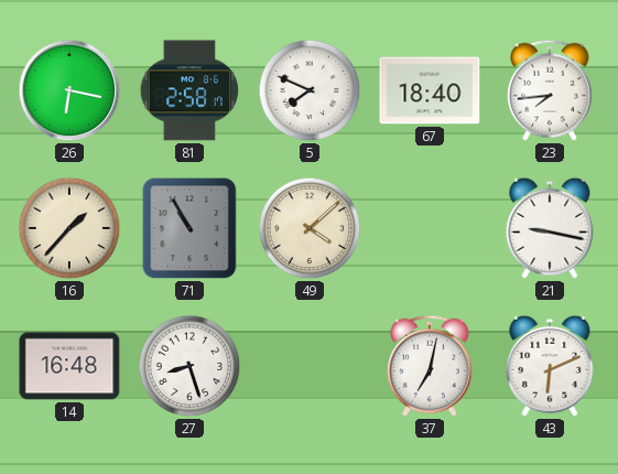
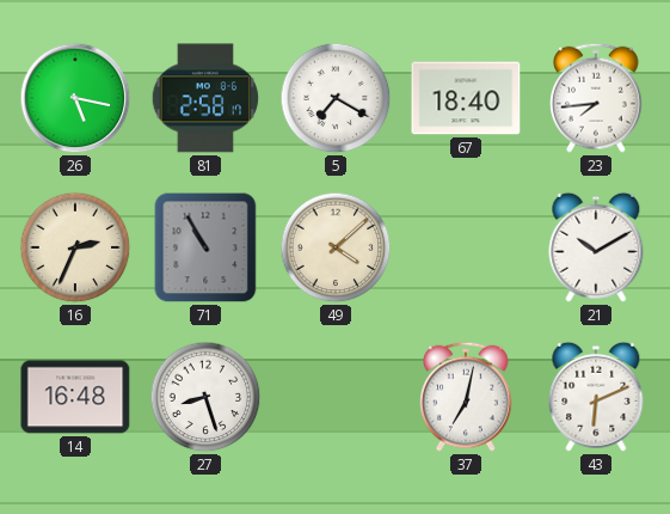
26: 6:17 -> 5:17
5: 7:49 -> 7:20
16: 1:37 -> 2:34
21: 9:17 -> 10:10
